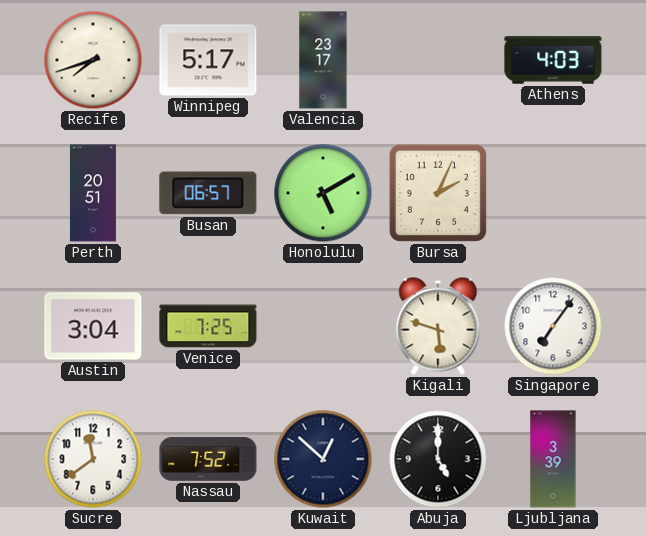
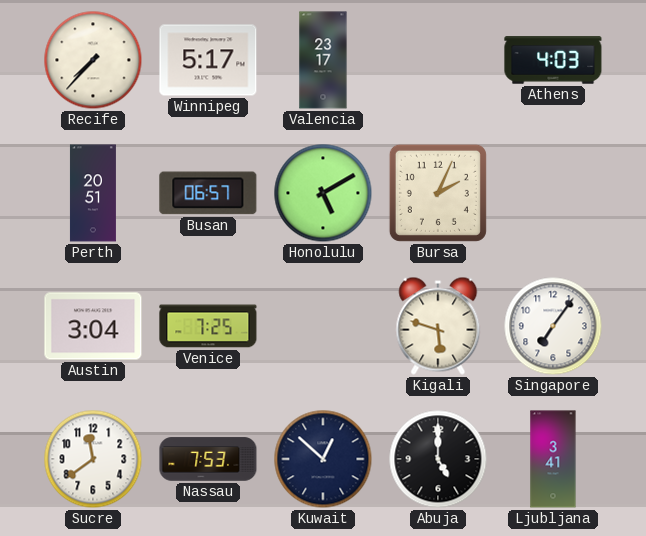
Recife: 7:42 -> 7:37
Nassau: 7:52 -> 7:53
Ljubljana: 3:39 -> 3:41
